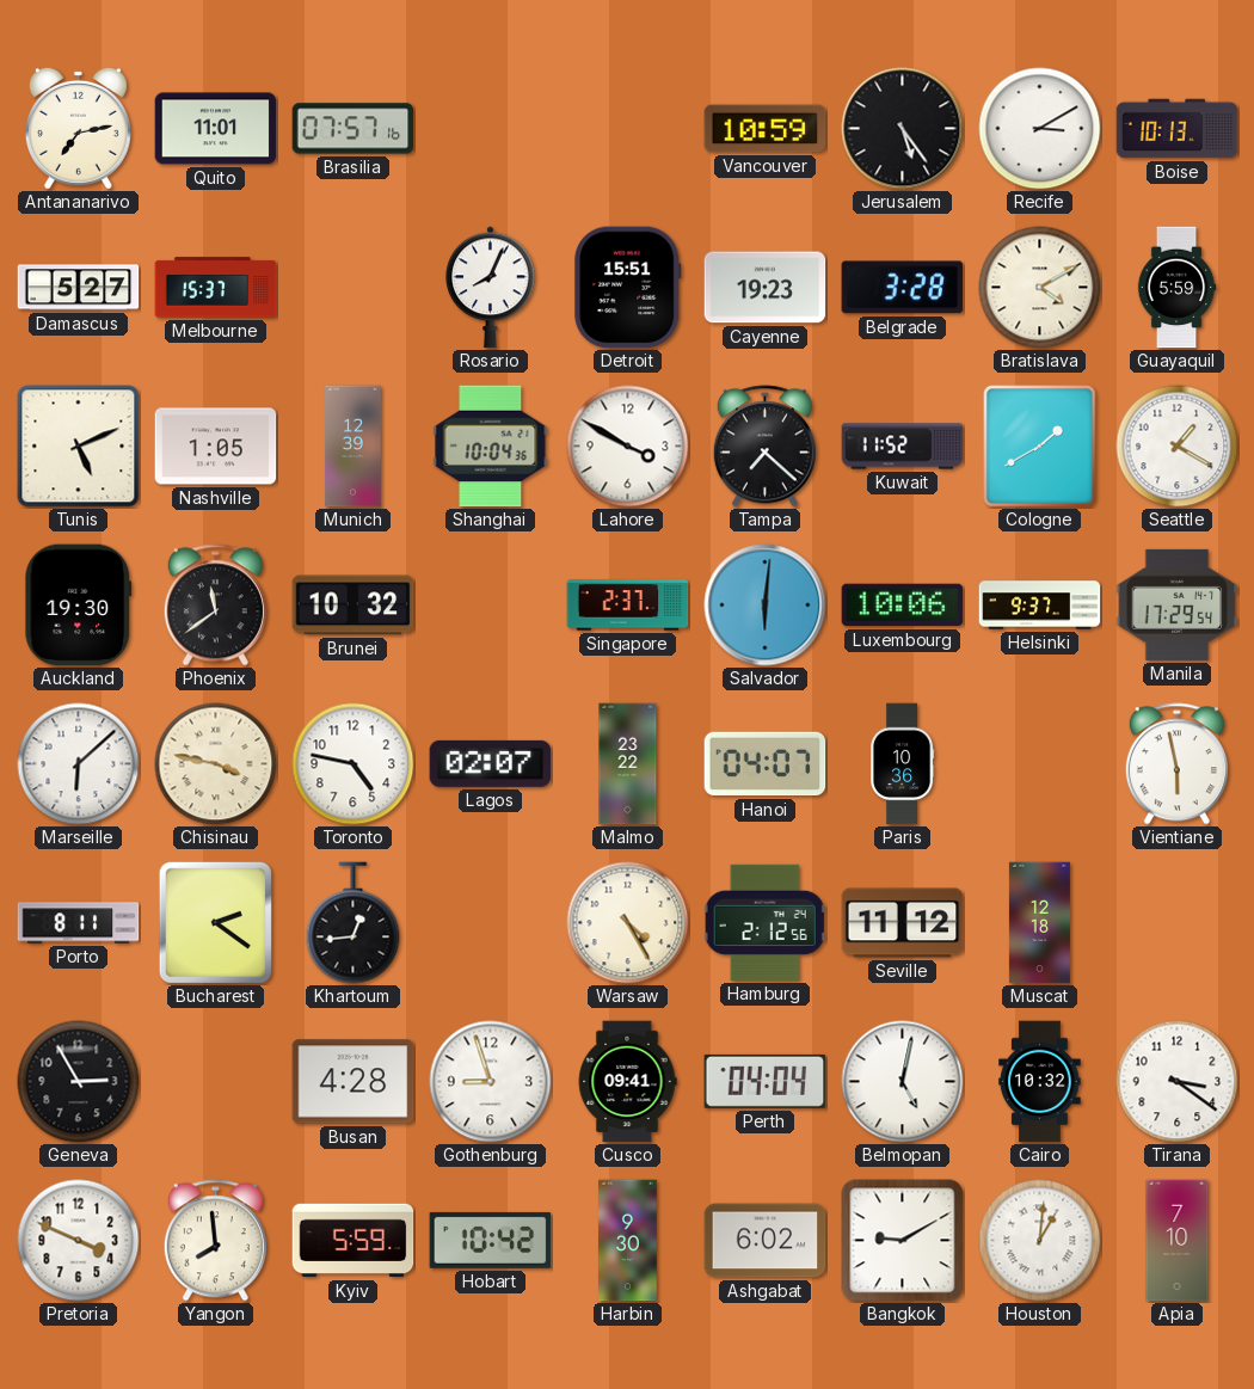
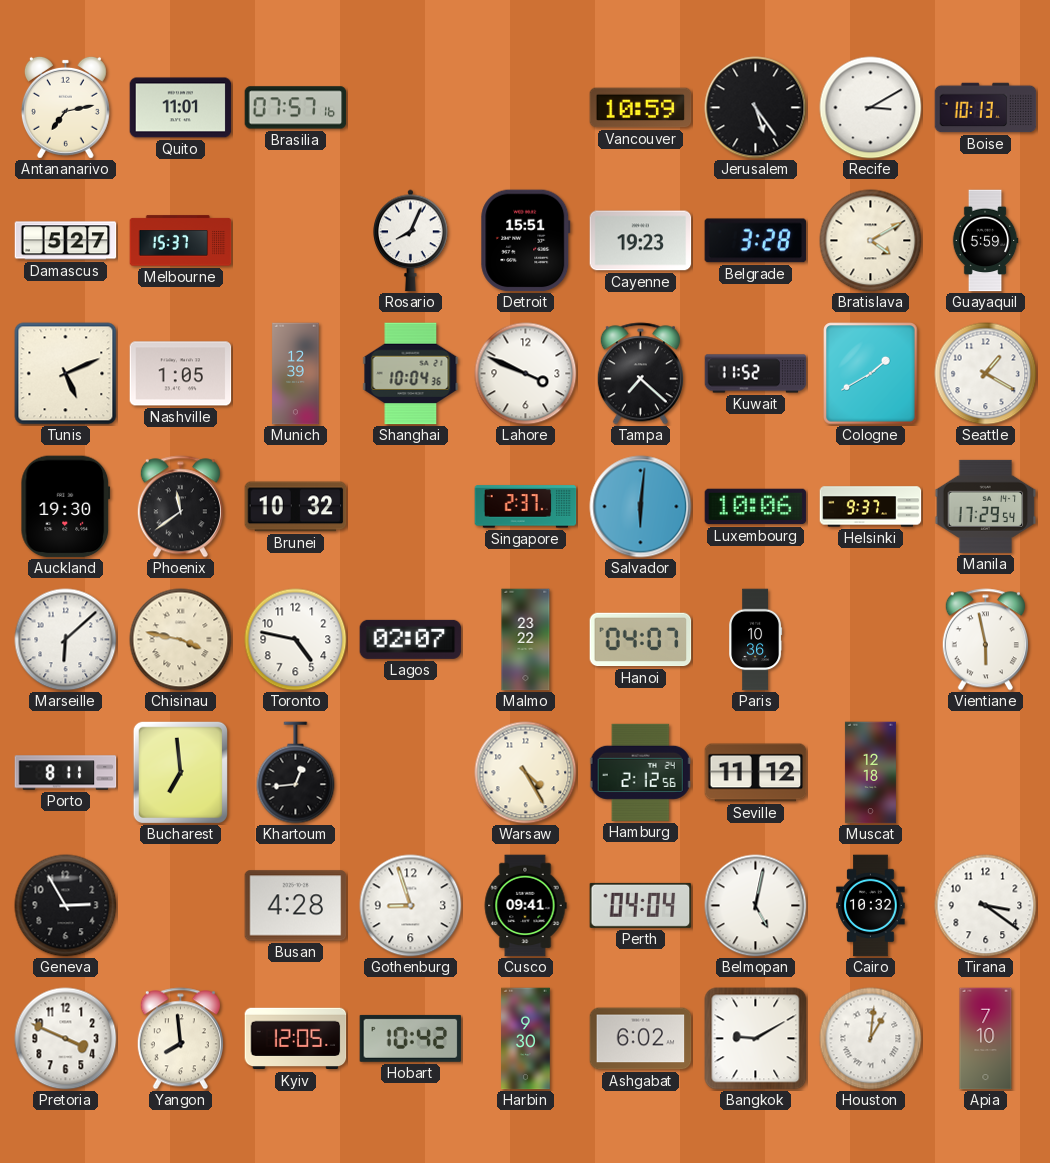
Lahore: 3:50 -> 3:49
Bucharest: 2:21 -> 6:59
Kyiv: 5:59 -> 12:05
